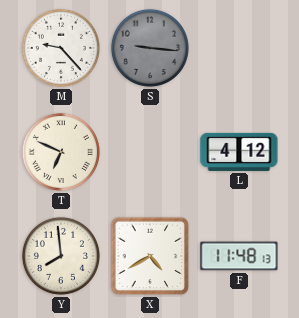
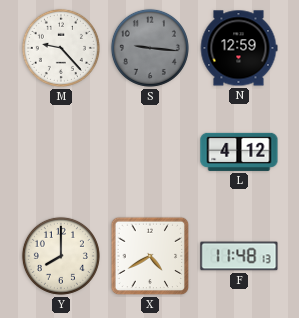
N: none -> 12:59
T: 6:49 -> none
Y: 7:59 -> 8:00
